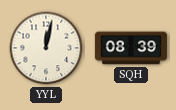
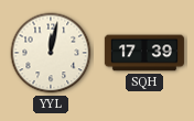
SQH: 08:39 -> 17:39
